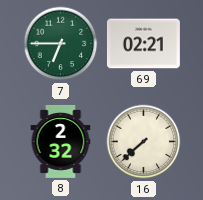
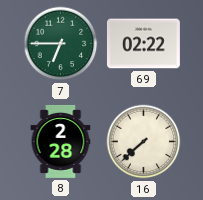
69: 02:21 -> 02:22
8: 2:32 -> 2:28
